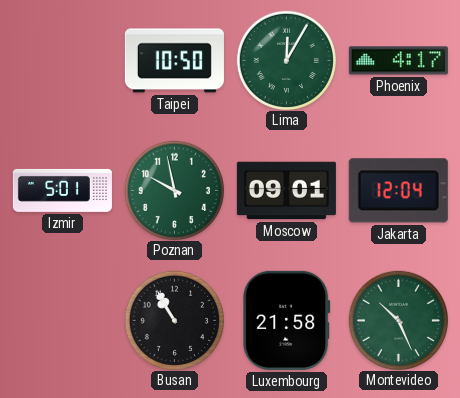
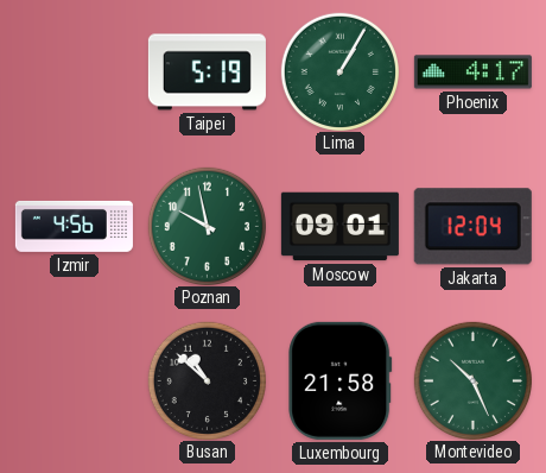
Taipei: 10:50 -> 5:19
Lima: 12:05 -> 1:05
Izmir: 5:01 -> 4:56
Busan: 10:55 -> 10:52
